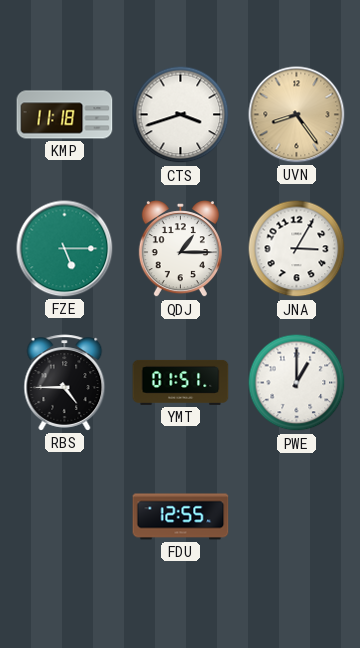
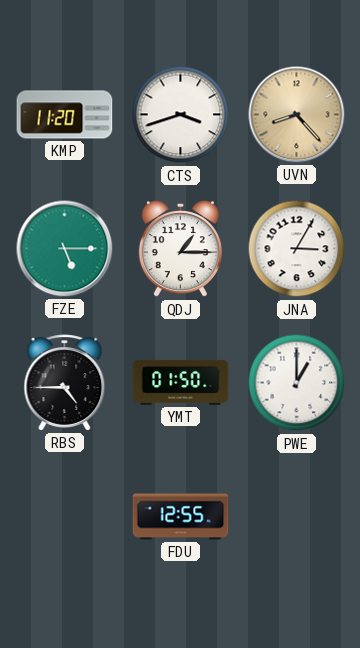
KMP: 11:18 -> 11:20
UVN: 8:24 -> 8:23
YMT: 01:51 -> 01:50
